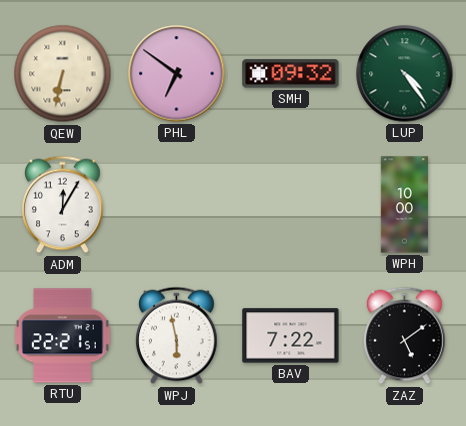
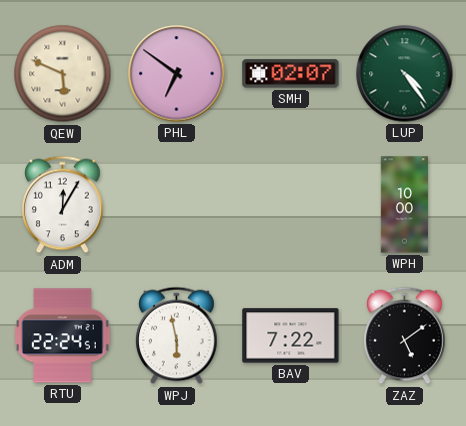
QEW: 6:32 -> 5:49
SMH: 09:32 -> 02:07
RTU: 22:21 -> 22:24
